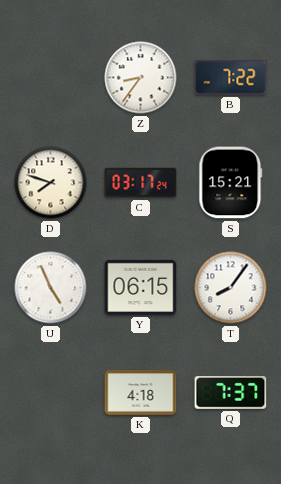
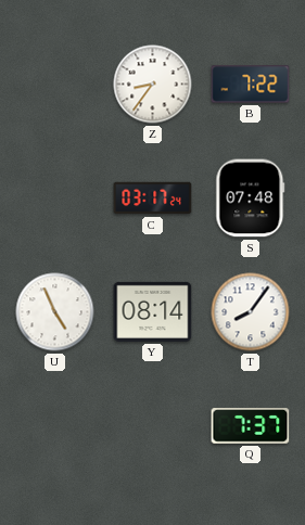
D: 7:48 -> none
S: 15:21 -> 07:48
Y: 06:15 -> 08:14
K: 4:18 -> none
